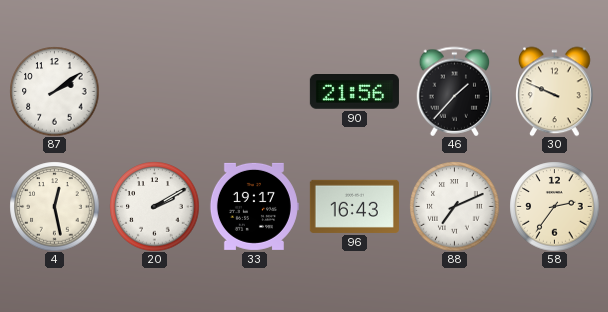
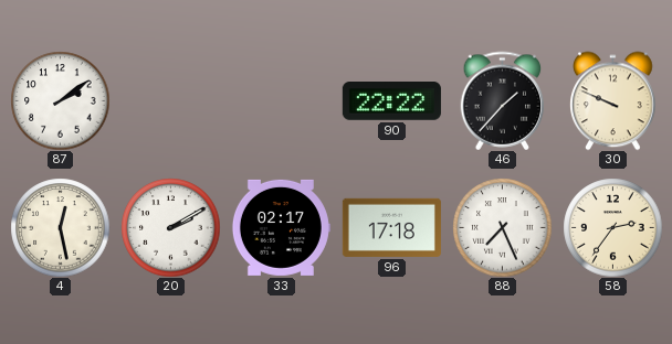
90: 21:56 -> 22:22
33: 19:17 -> 02:17
96: 16:43 -> 17:18
88: 7:11 -> 7:26
